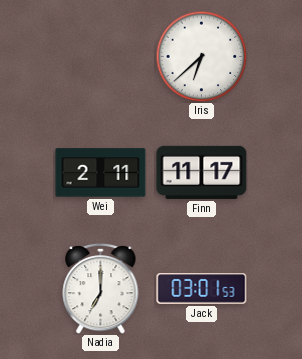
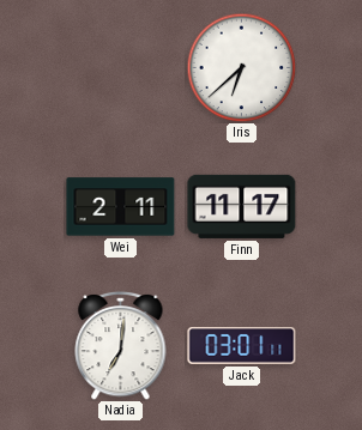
Nadia: 7:00 -> 7:01
Jack: 03:01:53 -> 03:01:11
